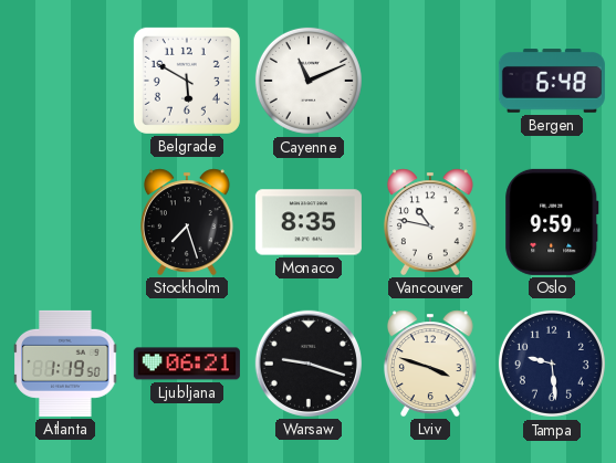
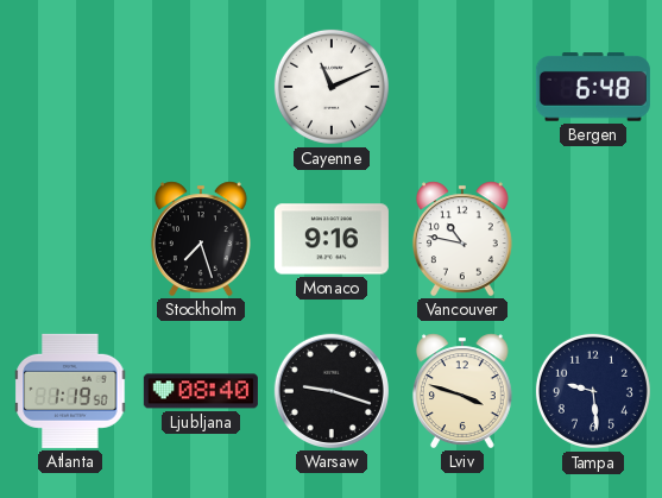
Belgrade: 5:50 -> none
Monaco: 8:35 -> 9:16
Oslo: 9:59 -> none
Ljubljana: 06:21 -> 08:40
